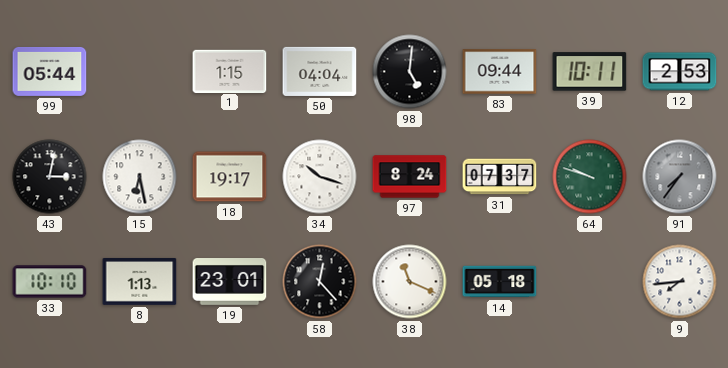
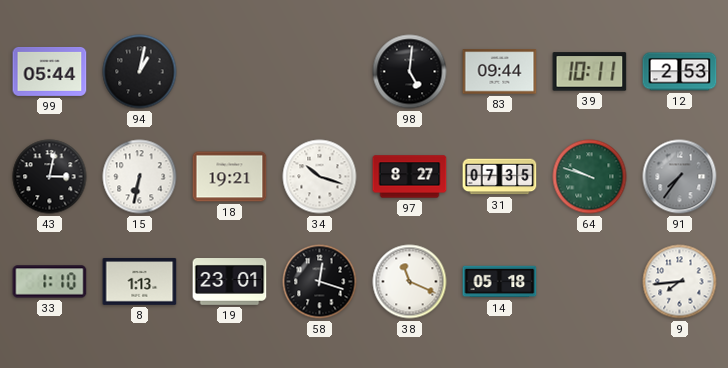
94: none -> 1:02
1: 1:15 -> none
50: 04:04 -> none
15: 6:28 -> 6:32
18: 19:17 -> 19:21
97: 8:24 -> 8:27
31: 07:37 -> 07:35
33: 10:10 -> 1:10
58: 12:23 -> 12:18
